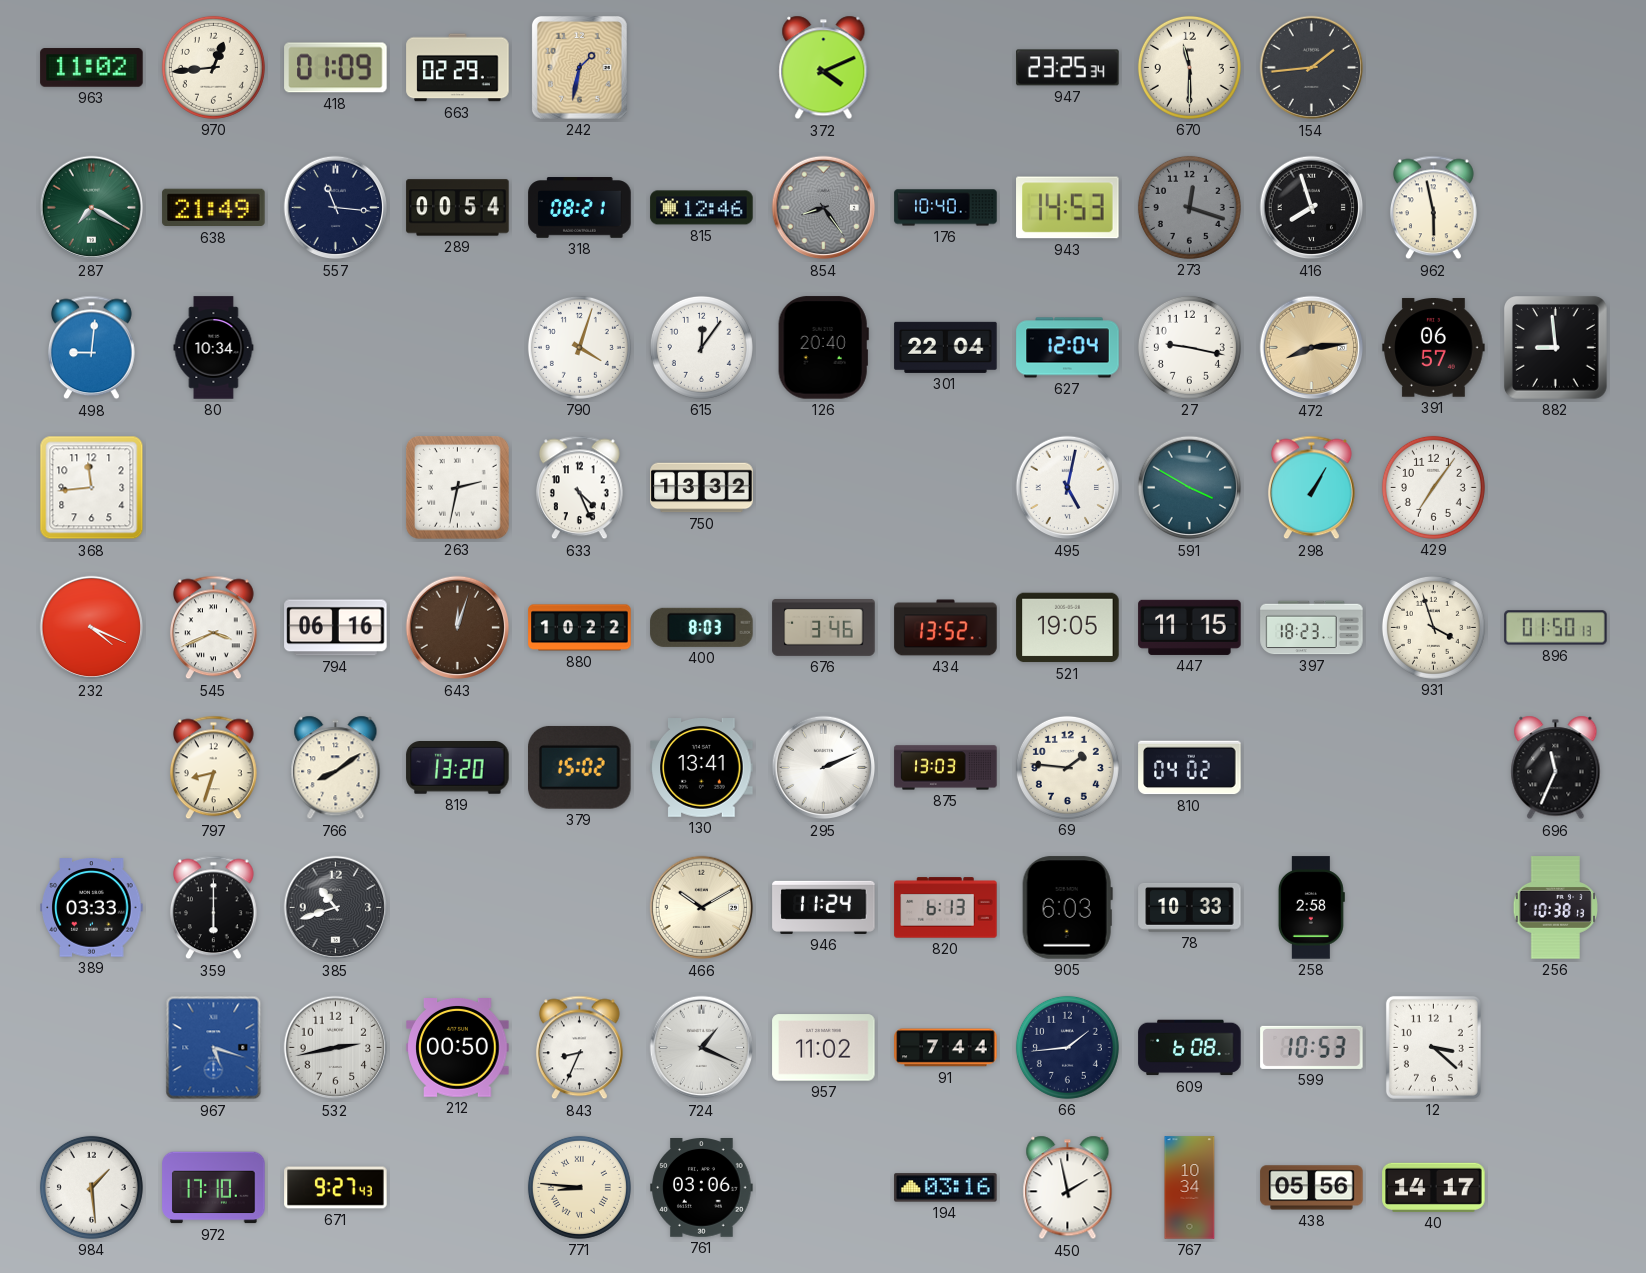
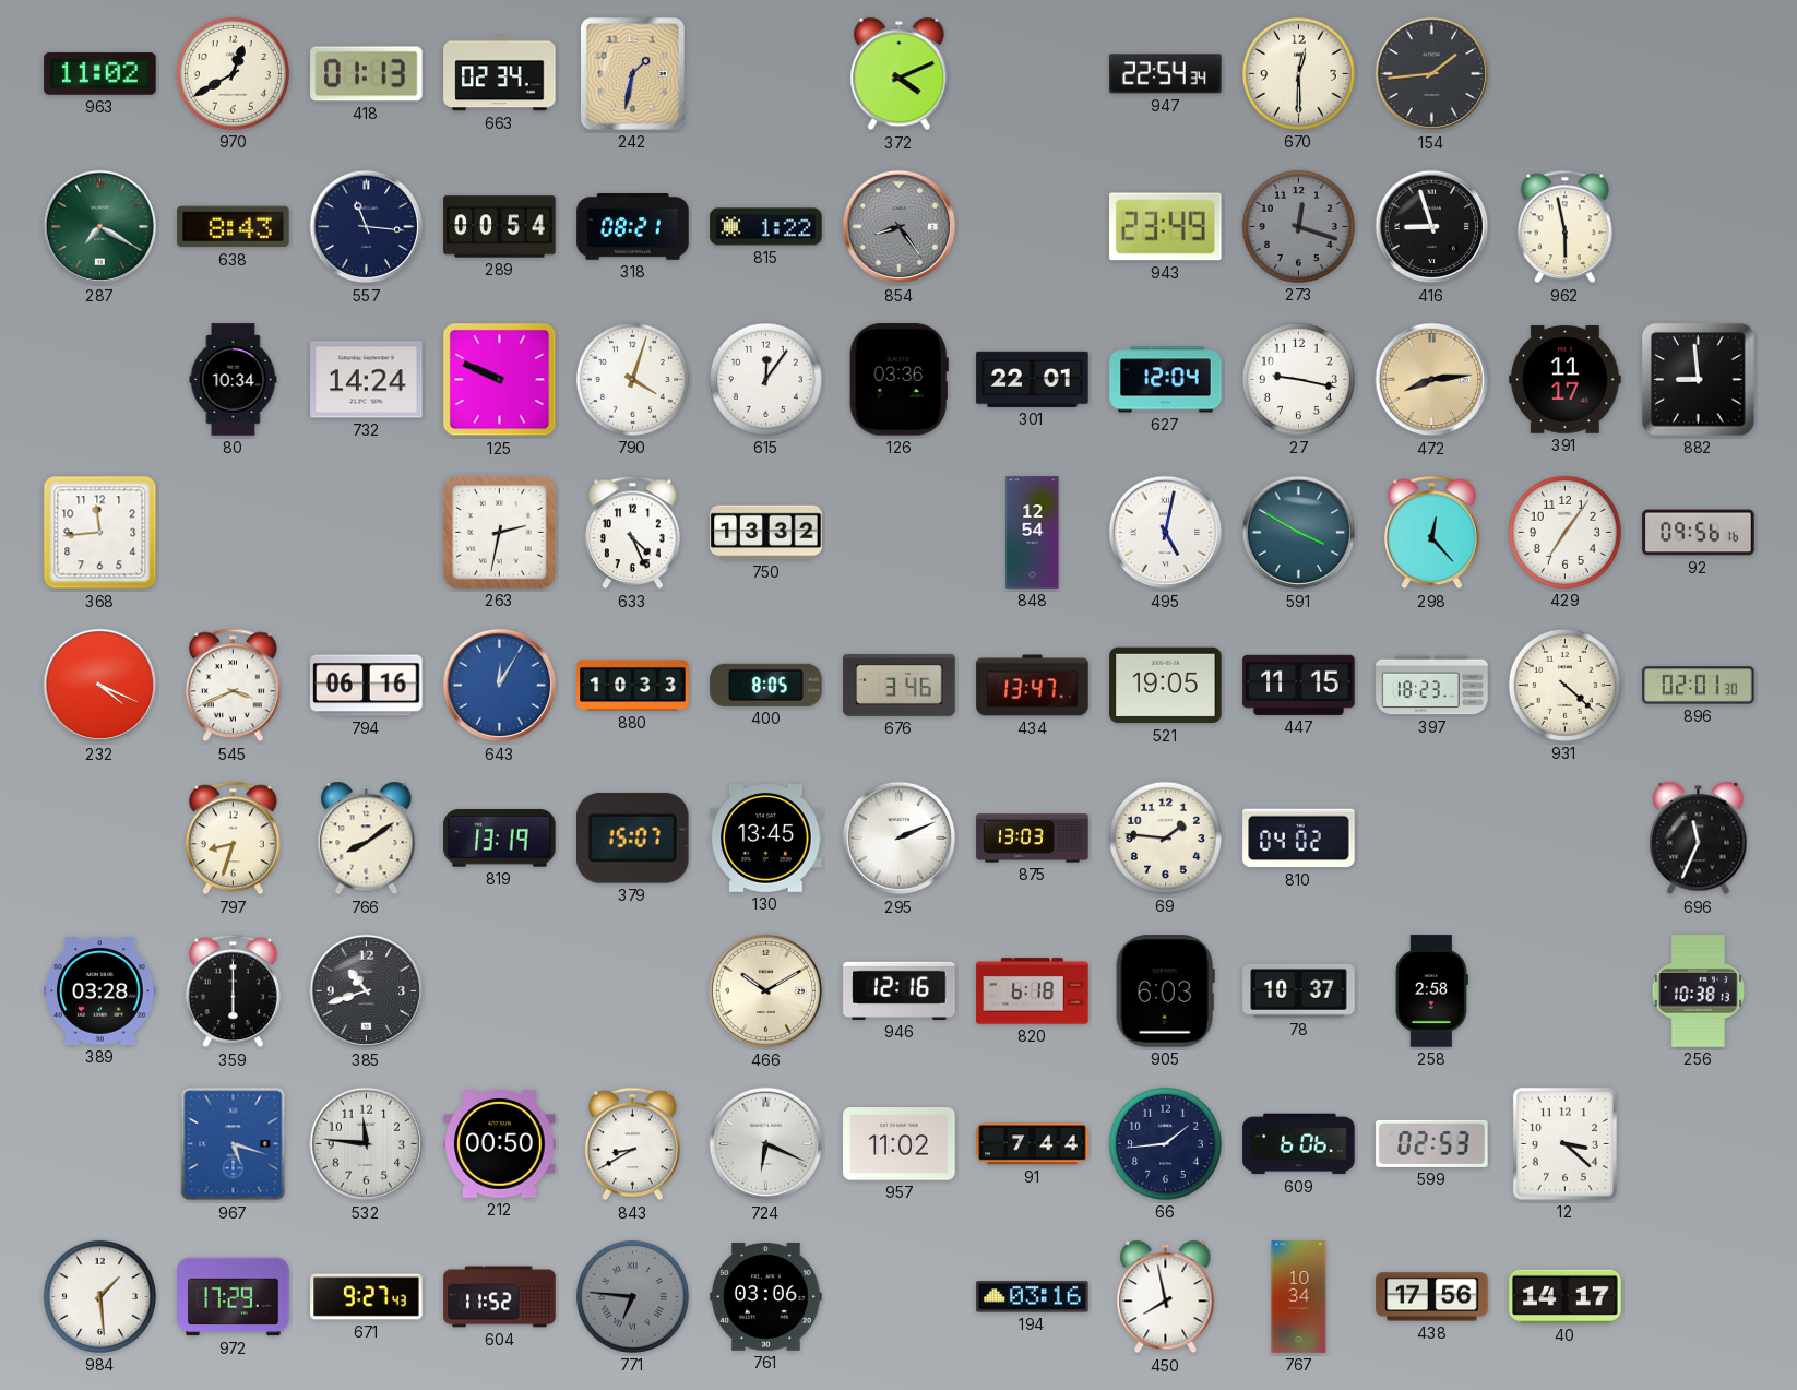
970: 12:44 -> 12:40
418: 01:09 -> 01:13
663: 02:29 -> 02:34
947: 23:25 -> 22:54
670: 11:30 -> 12:30
638: 21:49 -> 8:43
815: 12:46 -> 1:22
176: 10:40 -> none
943: 14:53 -> 23:49
416: 7:57 -> 8:57
498: 9:01 -> none
732: none -> 14:24
125: none -> 9:49
126: 20:40 -> 03:36
301: 22:04 -> 22:01
391: 06:57 -> 11:17
848: none -> 12:54
298: 1:05 -> 12:23
92: none -> 09:56
643: 12:03 -> 12:05
643 dial: brown -> blue
880: 10:22 -> 10:33
400: 8:03 -> 8:05
434: 13:52 -> 13:47
931: 3:57 -> 4:22
896: 01:50 -> 02:01
819: 13:20 -> 13:19
379: 15:02 -> 15:07
130: 13:41 -> 13:45
389: 03:33 -> 03:28
946: 11:24 -> 12:16
820: 6:13 -> 6:18
78: 10:33 -> 10:37
532: 2:43 -> 11:46
843: 8:34 -> 8:40
724: 1:19 -> 6:19
609: 6:08 -> 6:06
599: 10:53 -> 02:53
972: 17:10 -> 17:29
604: none -> 11:52
771: 8:46 -> 6:46
771 dial: cream -> grey
450: 1:58 -> 7:58
438: 05:56 -> 17:56
